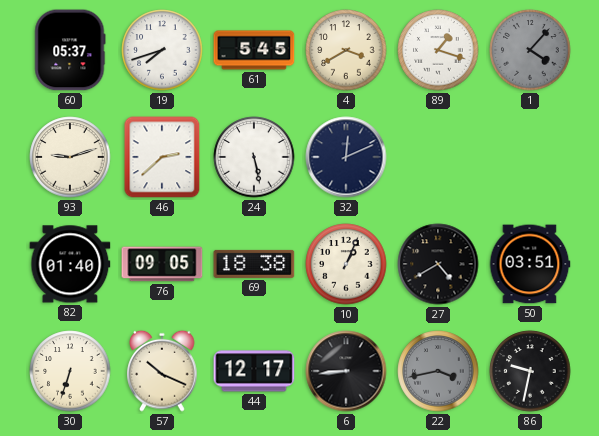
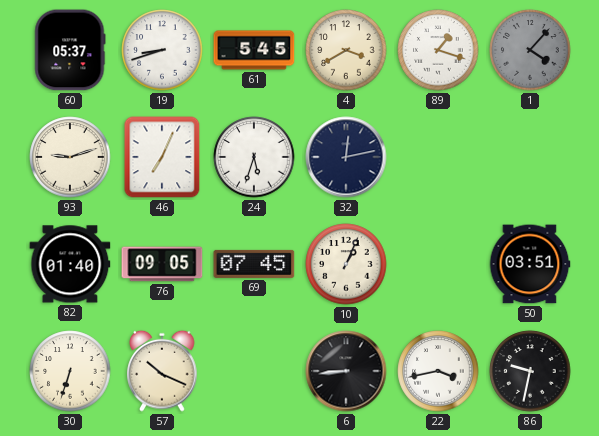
19: 7:42 -> 8:42
46: 2:38 -> 7:04
24: 5:28 -> 5:33
32: 12:11 -> 12:13
69: 18:38 -> 07:45
27: 4:40 -> none
44: 12:17 -> none
22 dial: grey -> white
